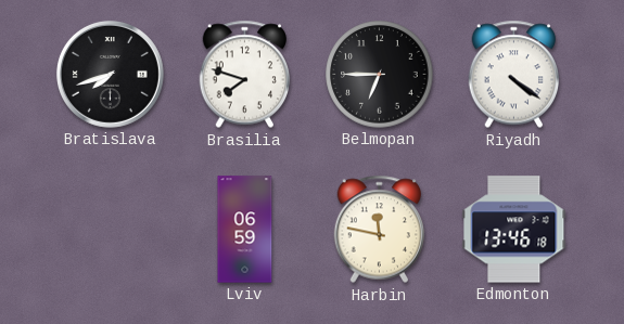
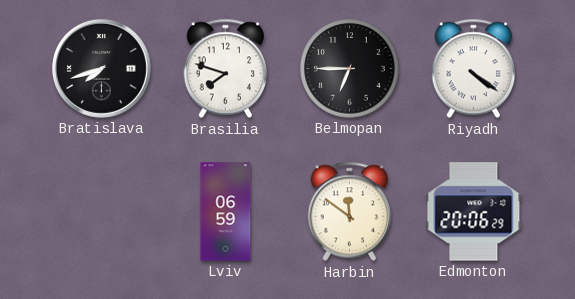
Harbin: 11:47 -> 11:51
Edmonton: 13:46 -> 20:06
